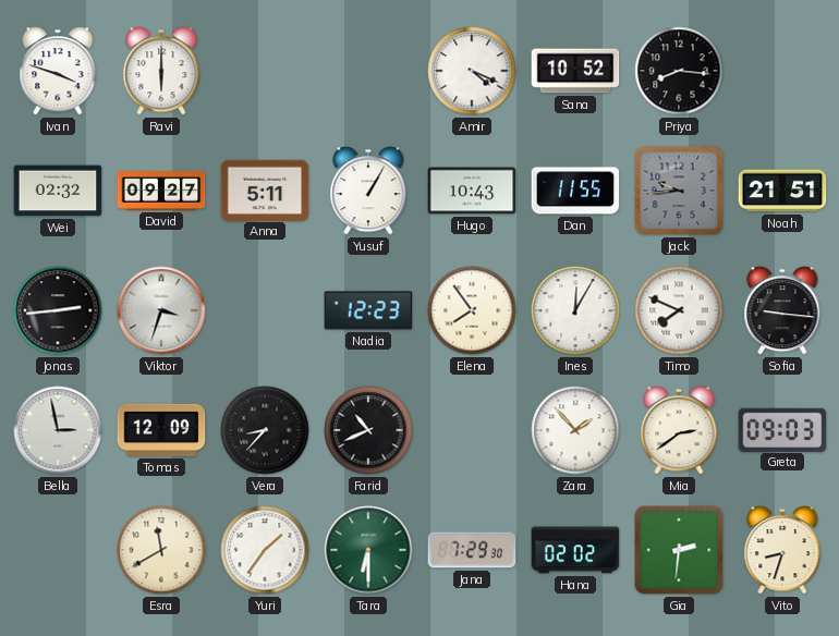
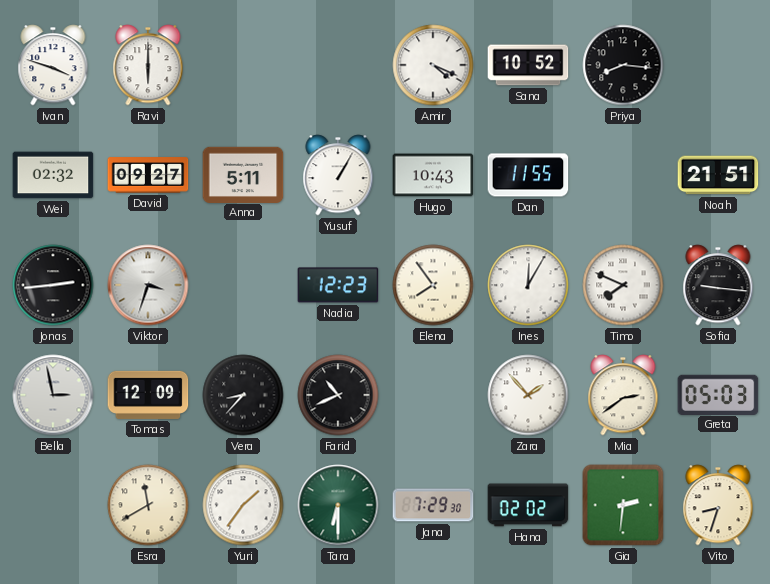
Jack: 9:44 -> none
Greta: 09:03 -> 05:03
